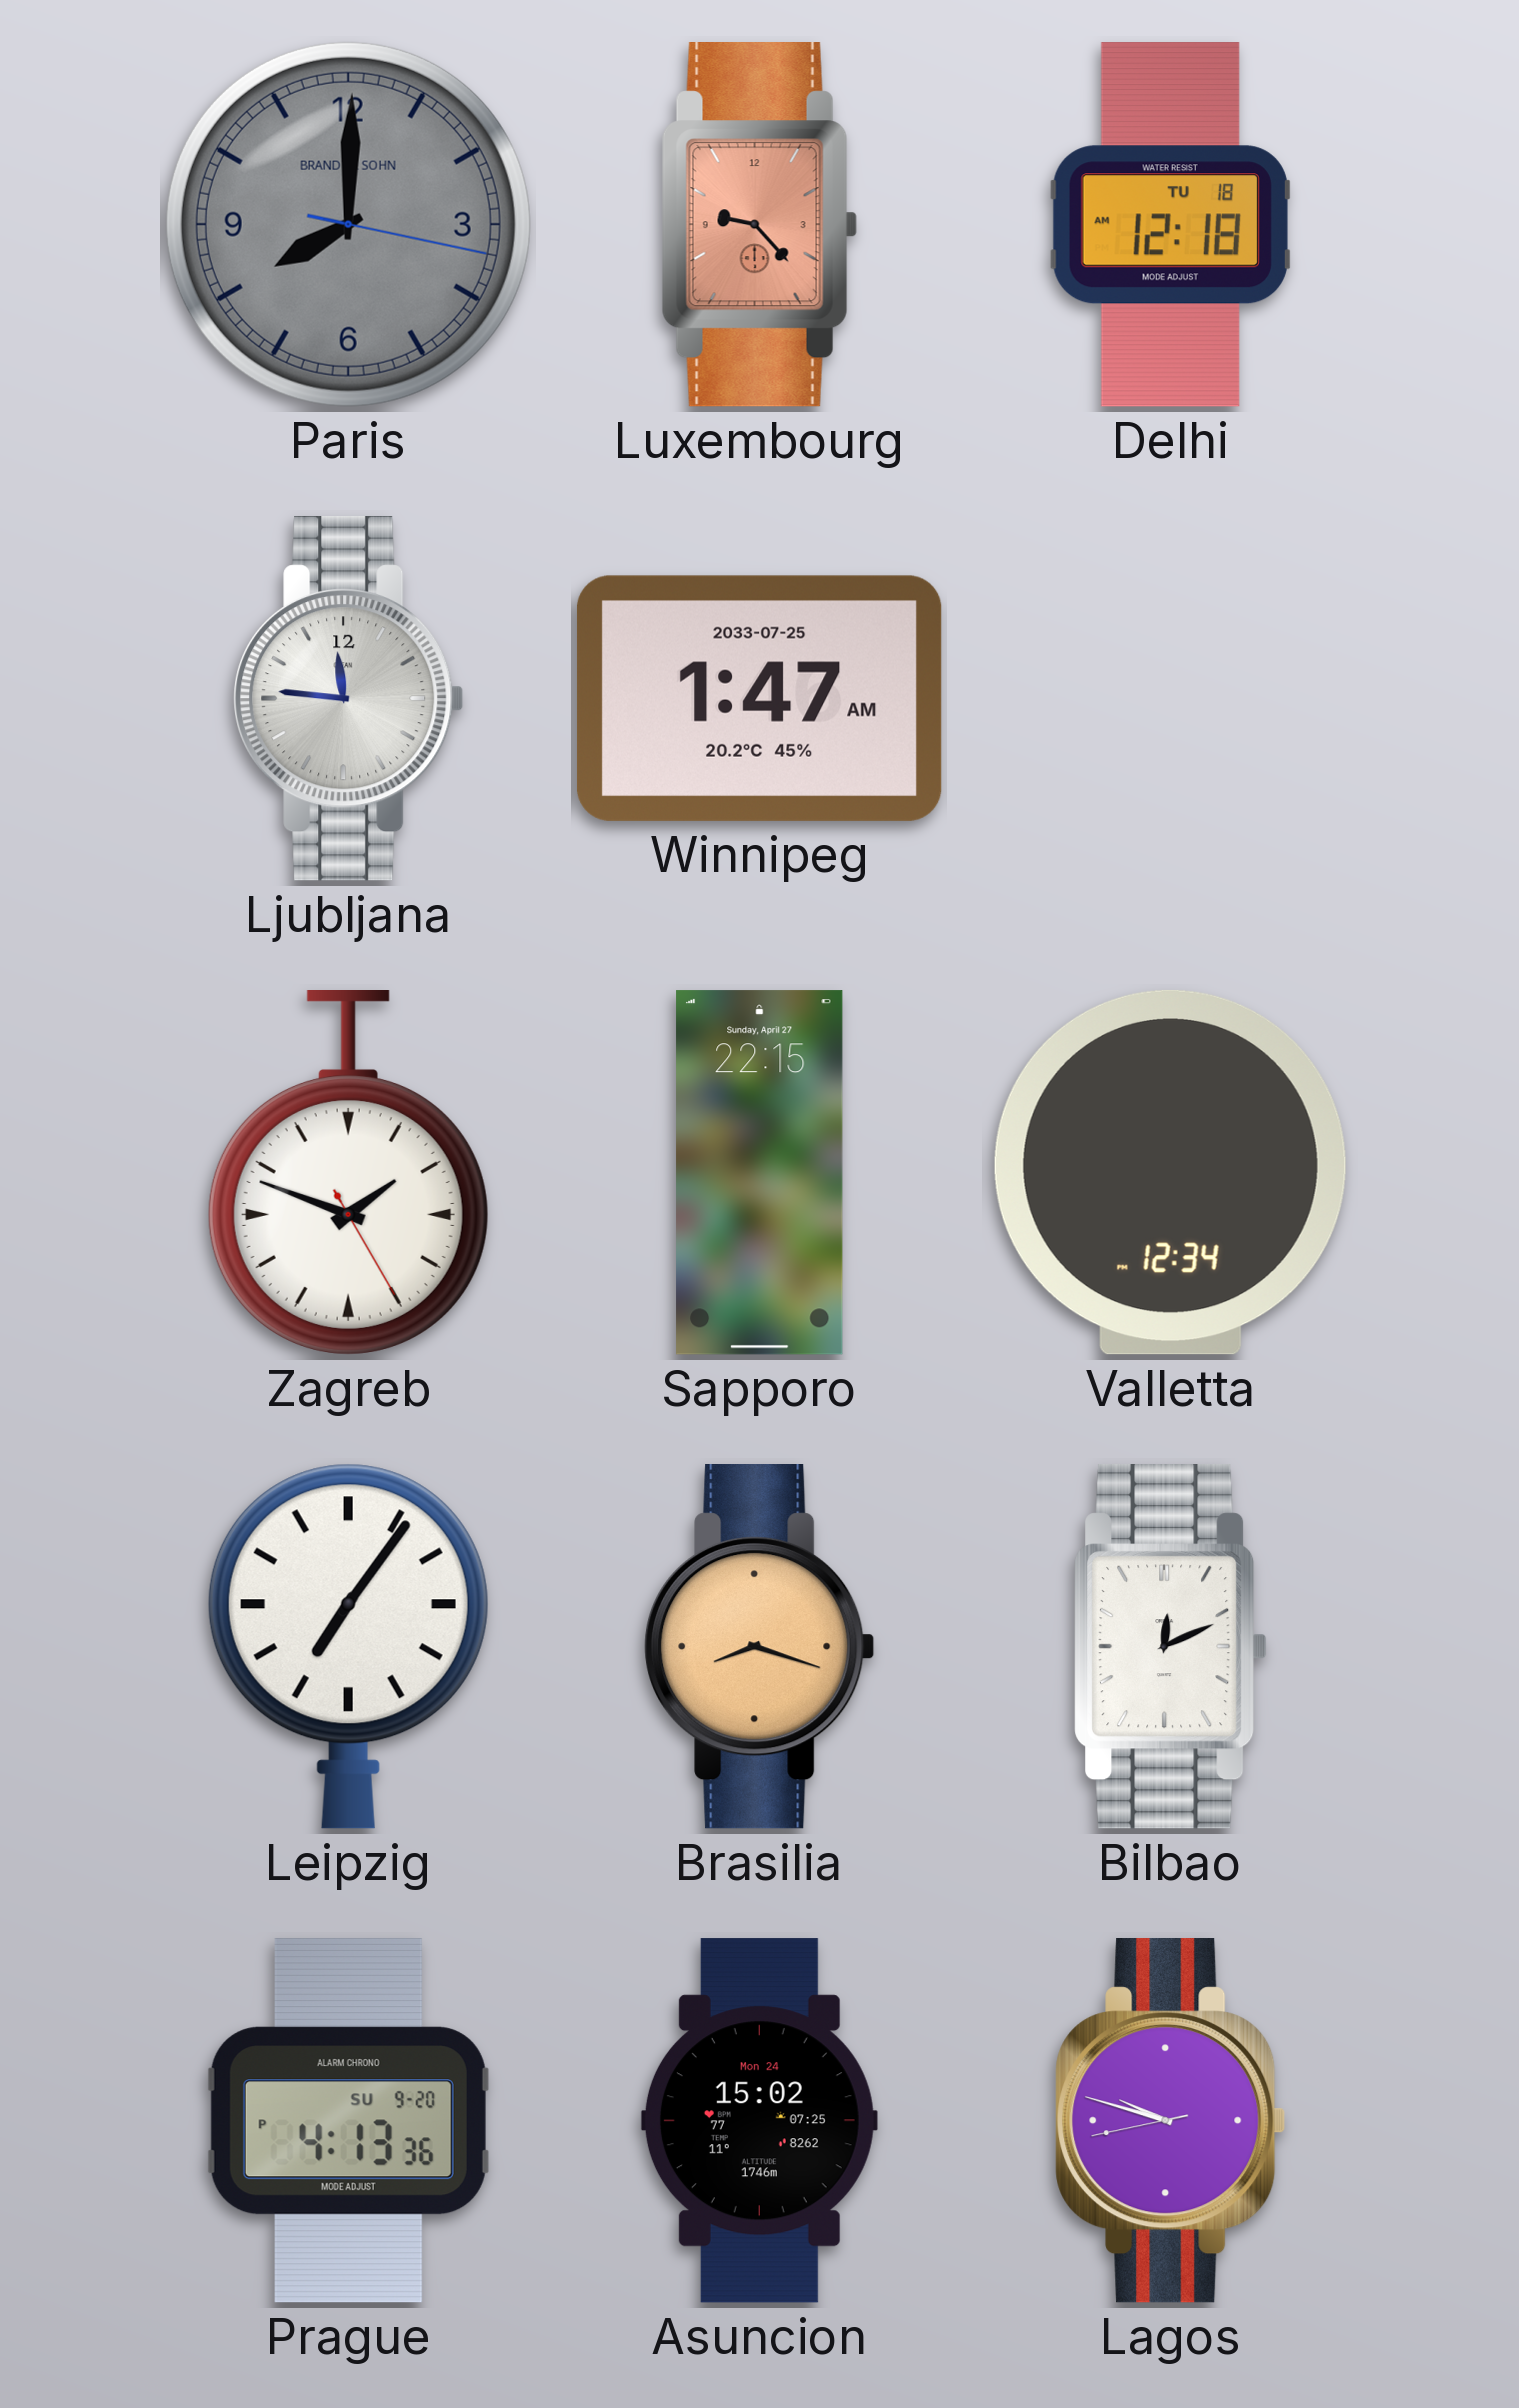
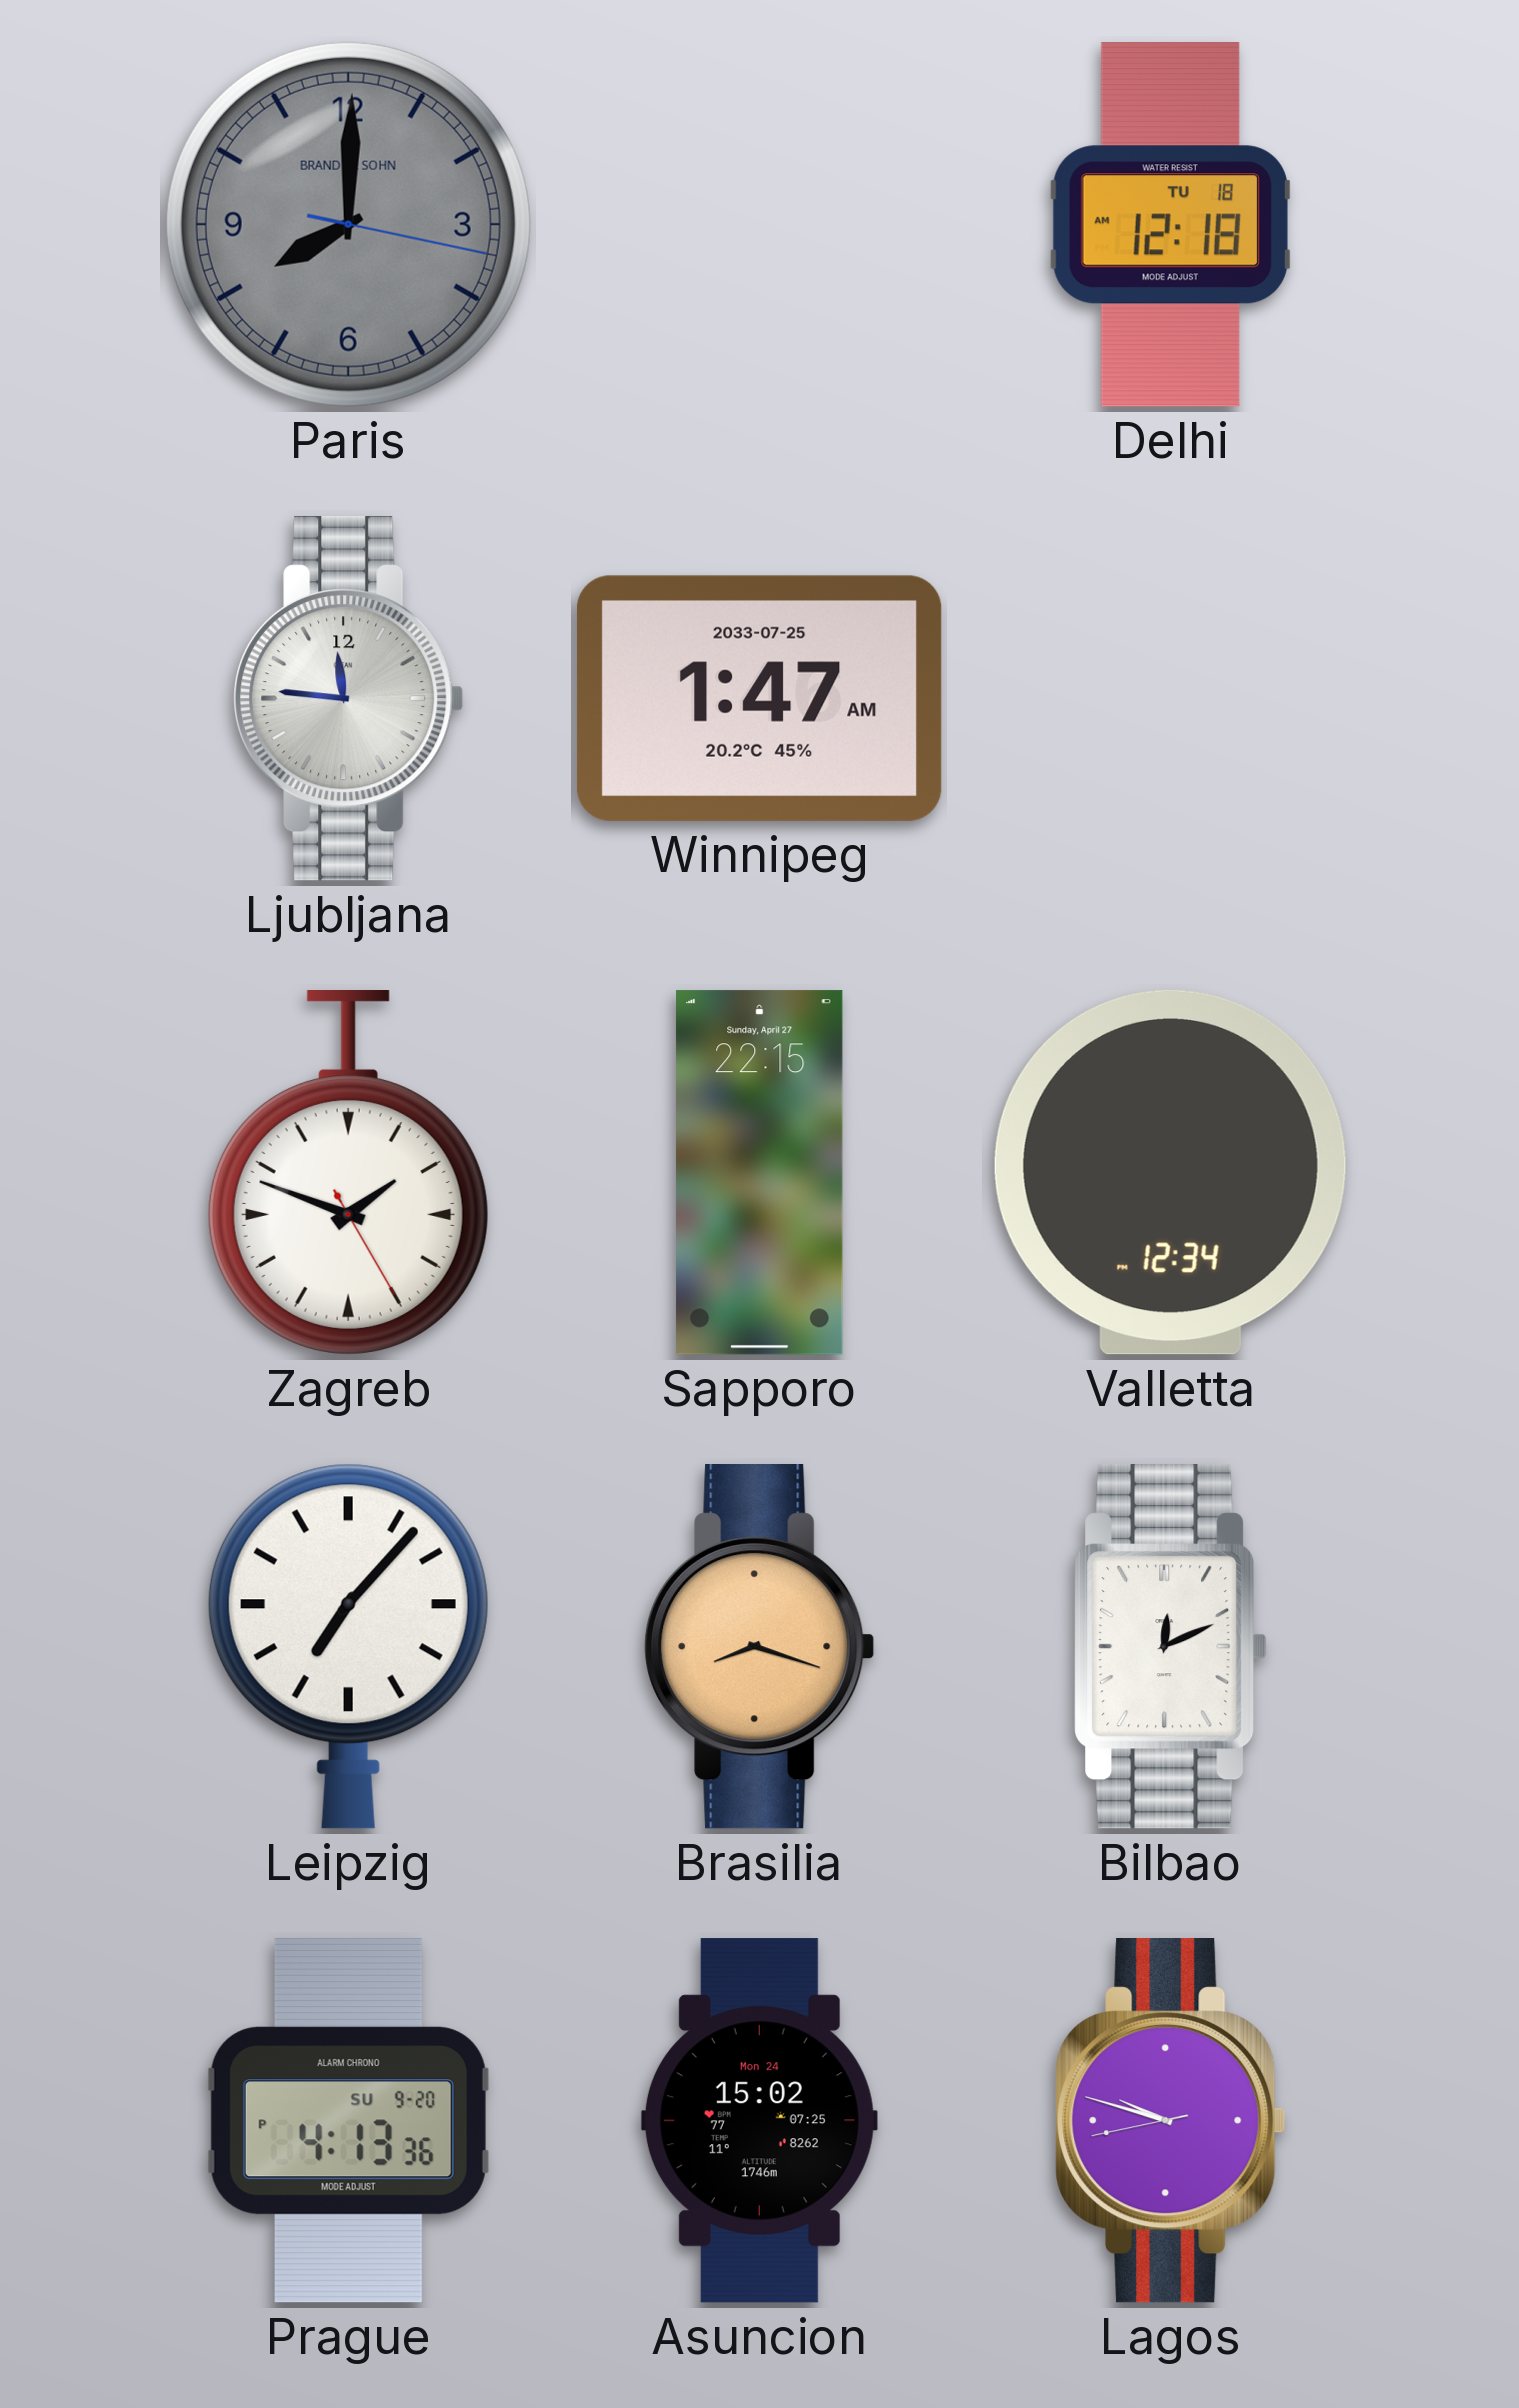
Luxembourg: 9:23 -> none
Leipzig: 7:06 -> 7:07
